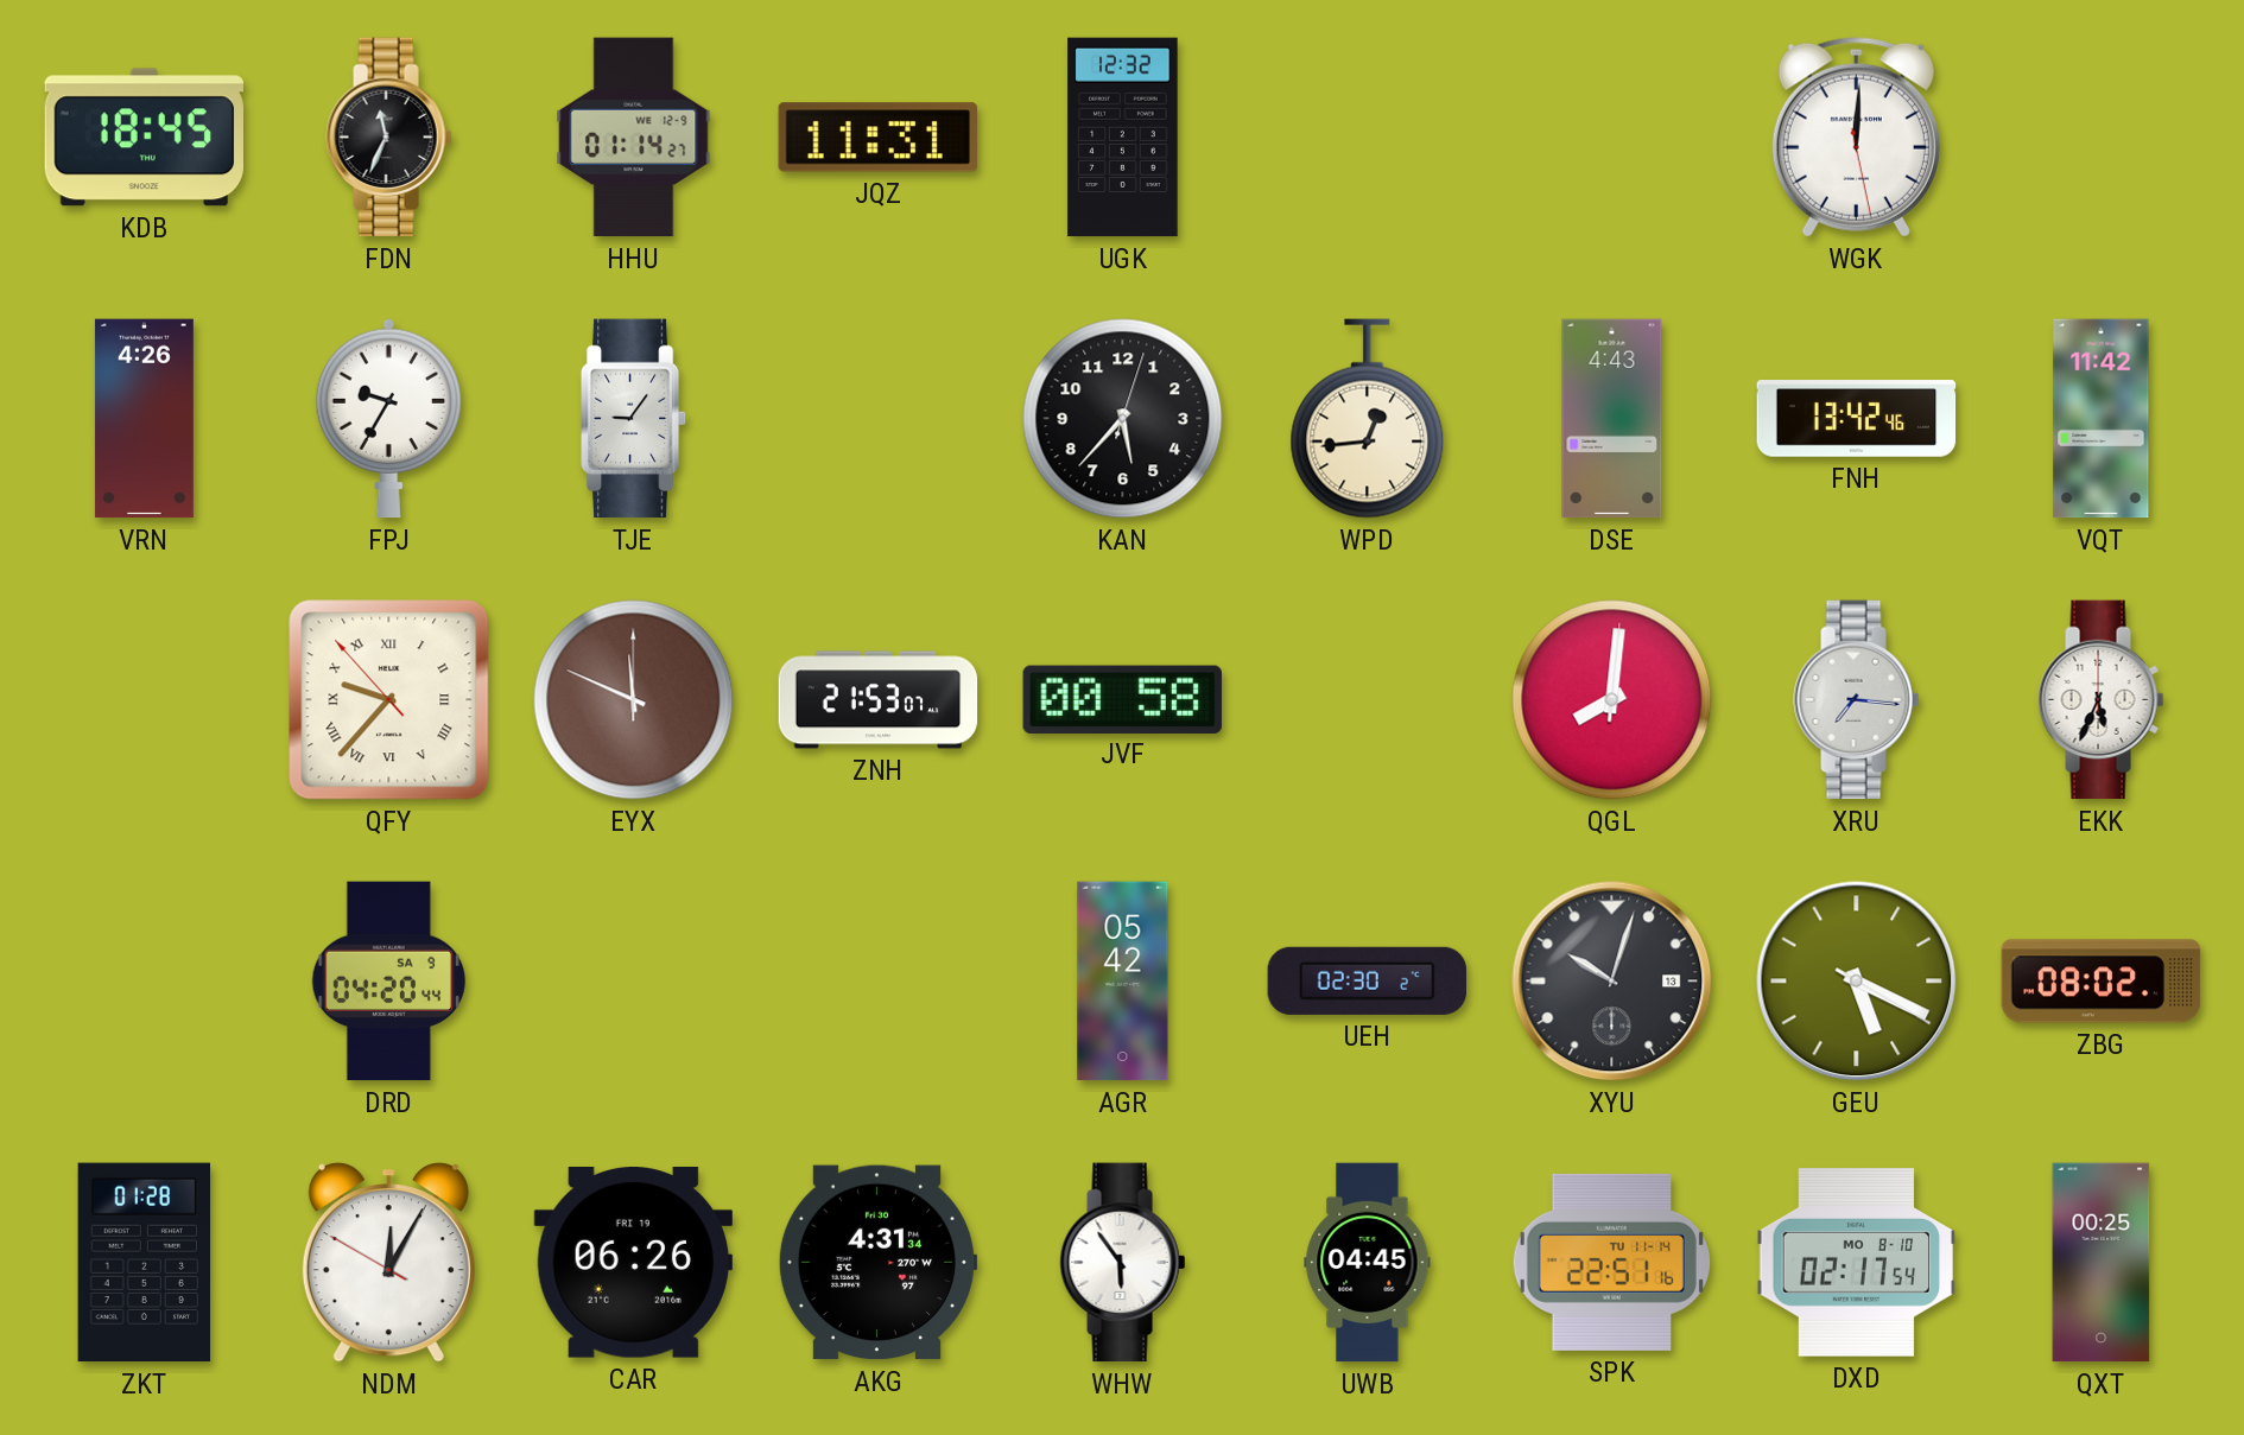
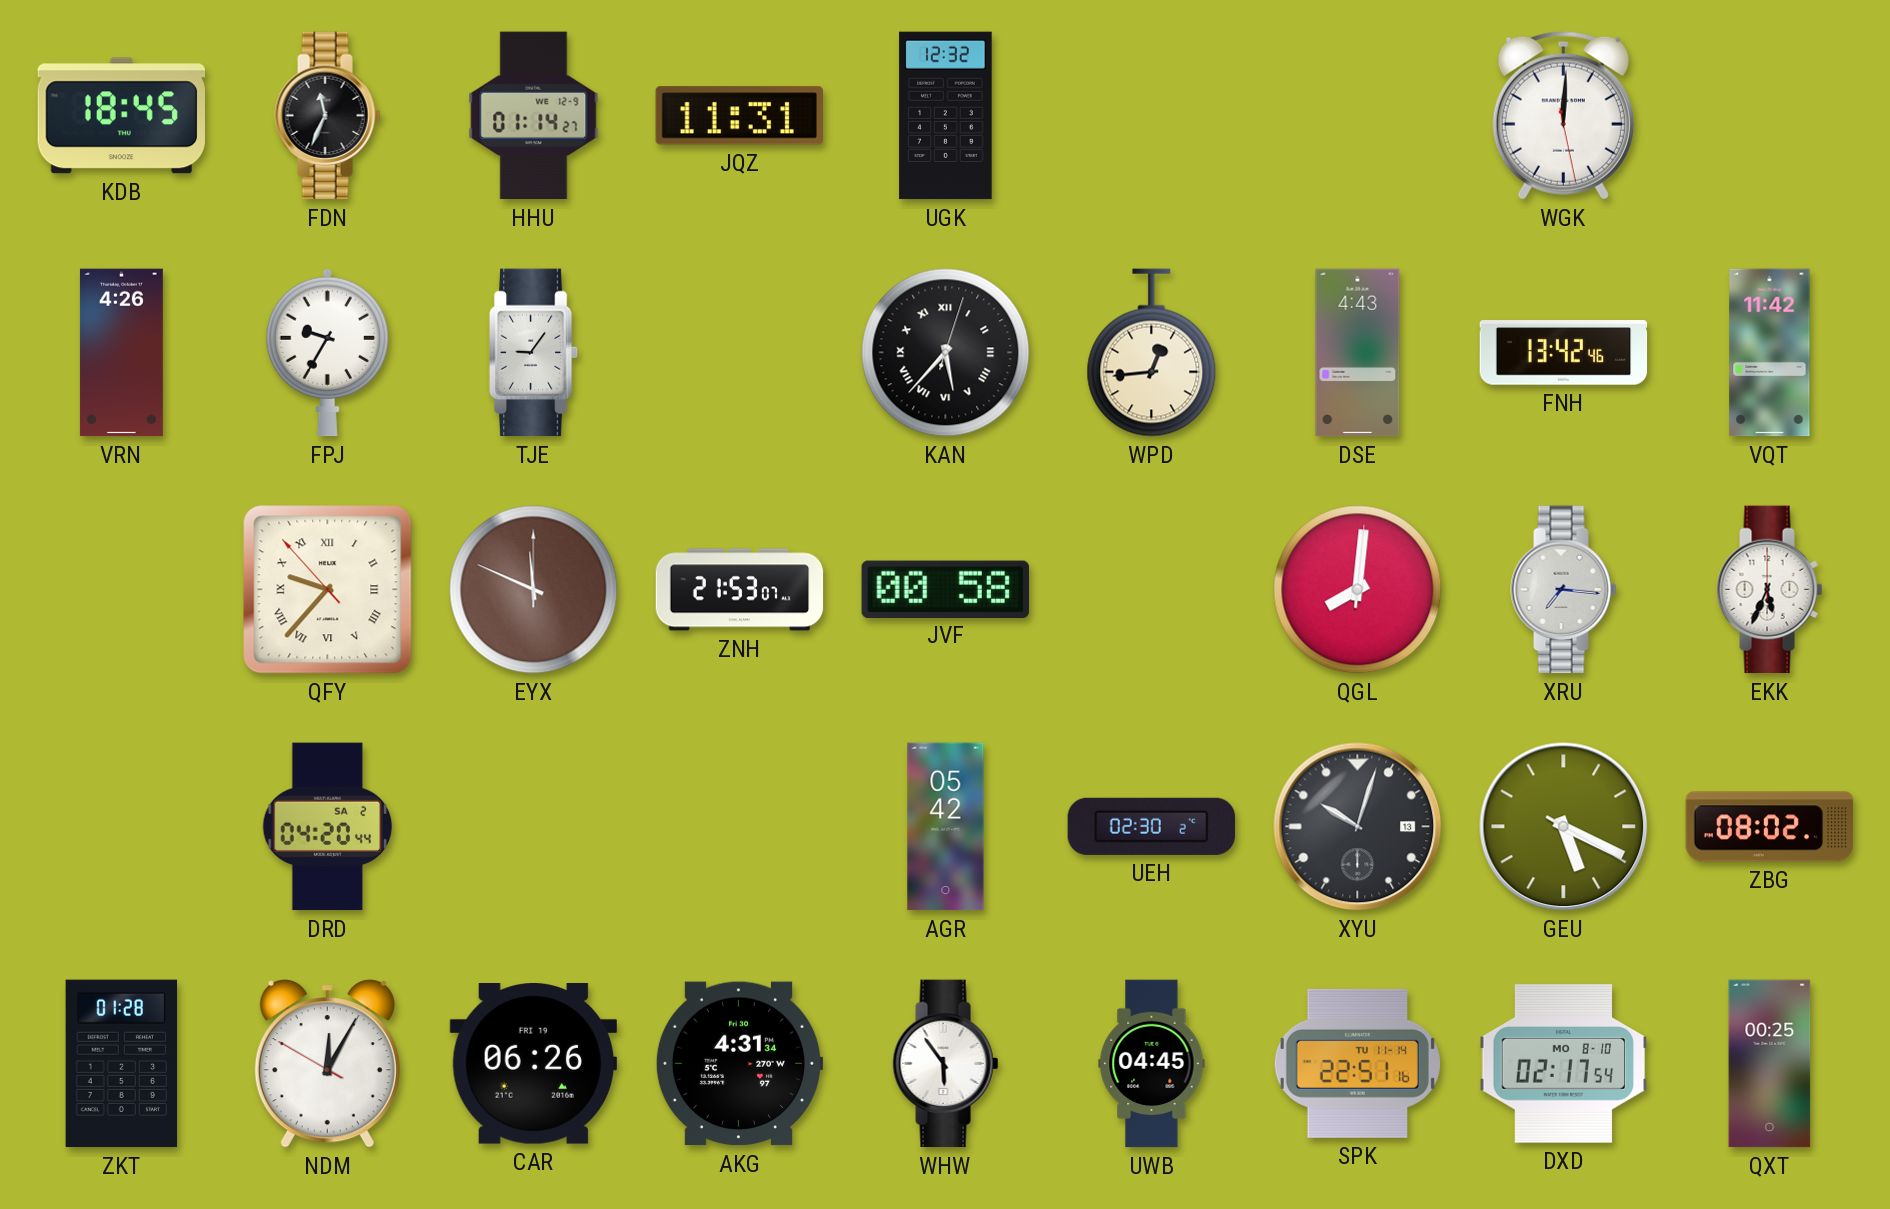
KAN numerals: Arabic -> Roman
DRD date: SA 9 -> SA 2
